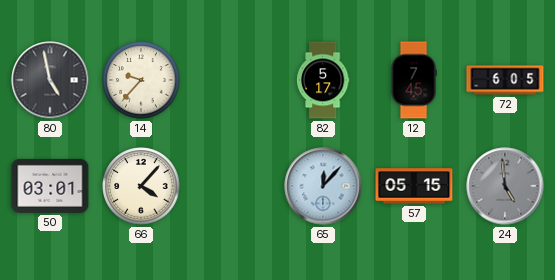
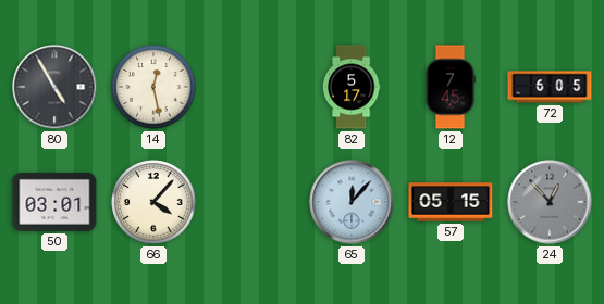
80: 4:58 -> 4:55
14: 9:37 -> 12:28
24: 4:59 -> 12:53
